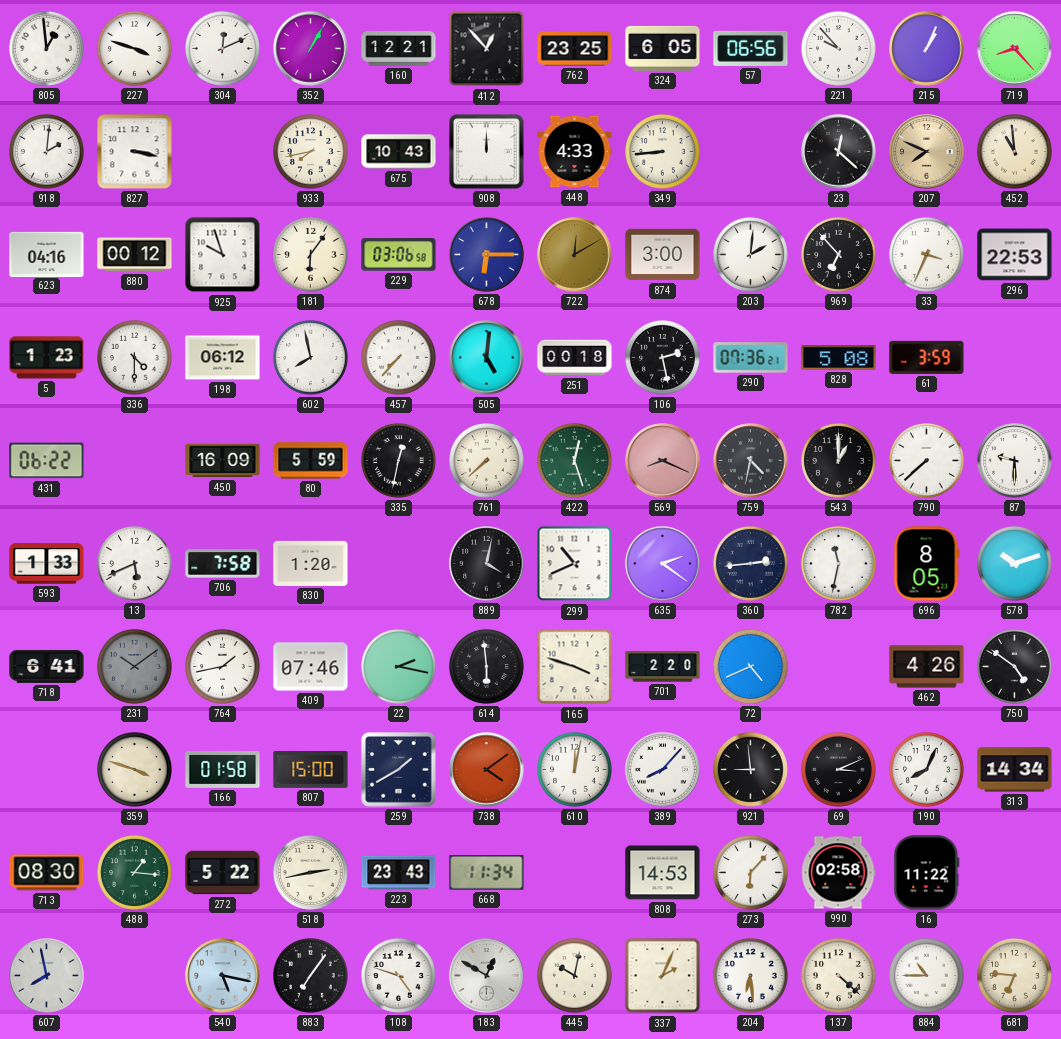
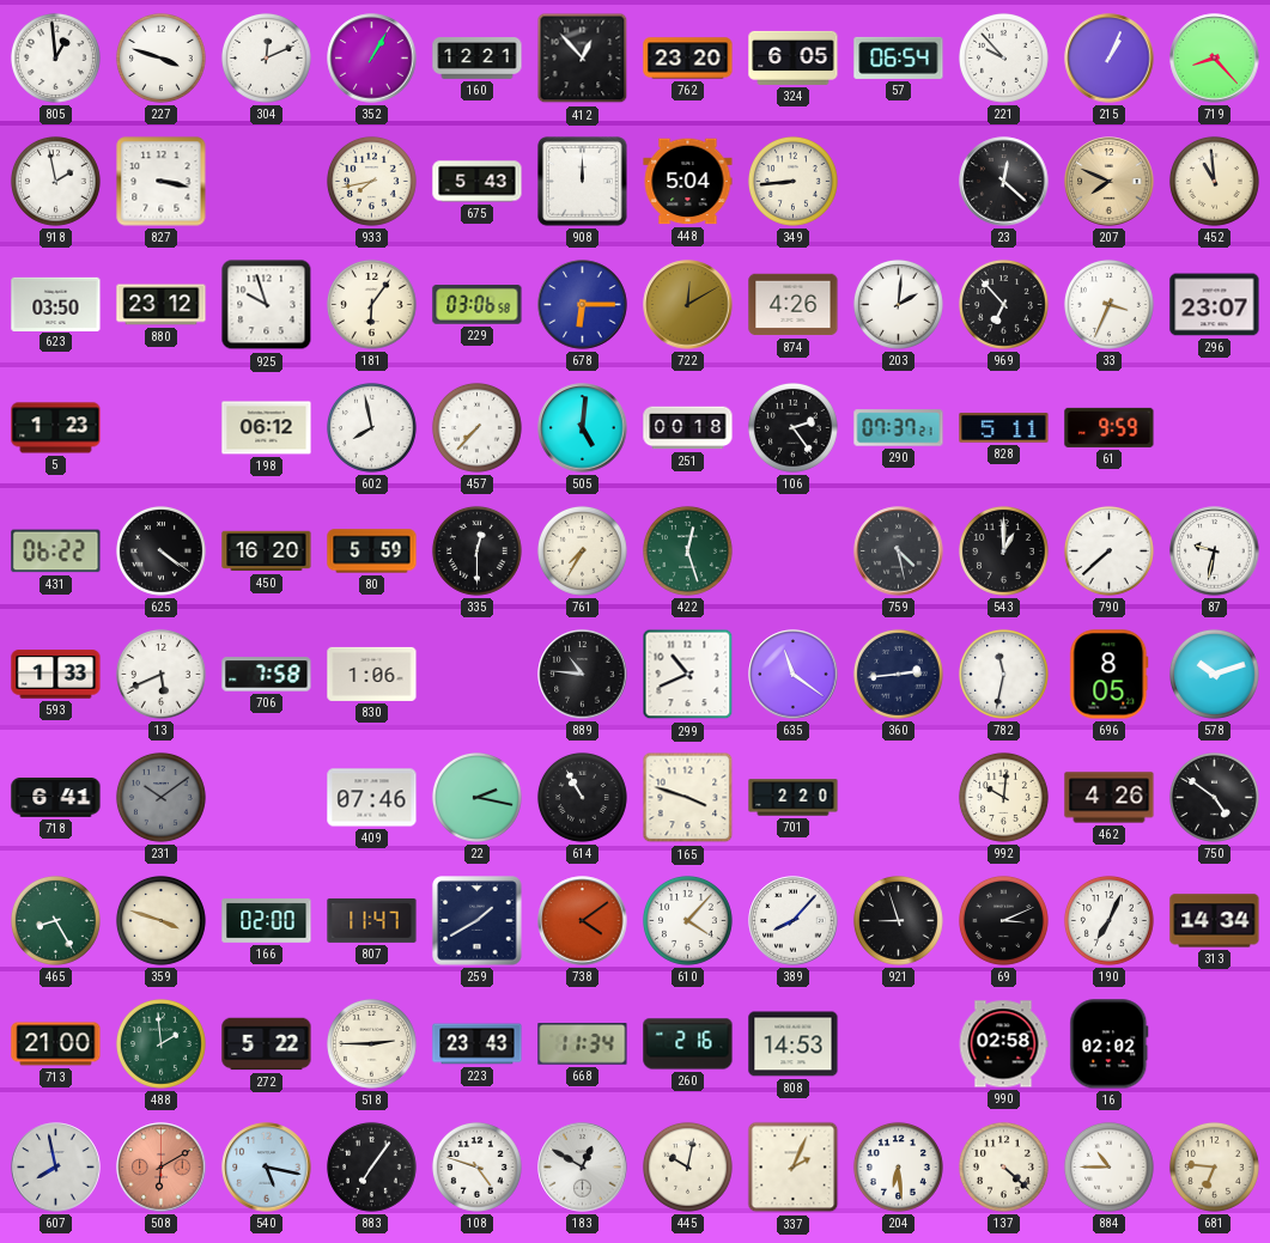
762: 23:25 -> 23:20
57: 06:56 -> 06:54
918: 2:01 -> 1:58
675: 10:43 -> 5:43
448: 4:33 -> 5:04
623: 04:16 -> 03:50
880: 00:12 -> 23:12
874: 3:00 -> 4:26
296: 22:53 -> 23:07
336: 4:30 -> none
106: 2:28 -> 2:24
290: 07:36 -> 07:37
828: 5:08 -> 5:11
61: 3:59 -> 9:59
625: none -> 4:21
450: 16:09 -> 16:20
335: 12:32 -> 12:30
761: 7:38 -> 7:35
569: 8:19 -> none
759: 4:32 -> 4:28
87: 9:30 -> 9:32
830: 1:20 -> 1:06
889: 4:02 -> 10:46
635: 2:21 -> 11:21
764: 1:43 -> none
614: 5:59 -> 10:55
72: 4:41 -> none
992: none -> 10:01
465: none -> 8:25
166: 01:58 -> 02:00
807: 15:00 -> 11:47
610: 12:02 -> 4:07
921: 8:59 -> 8:57
190: 8:04 -> 7:04
713: 08:30 -> 21:00
488: 1:16 -> 1:59
518: 2:43 -> 2:45
260: none -> 2:16
273: 6:07 -> none
16: 11:22 -> 02:02
508: none -> 6:10
